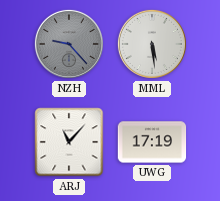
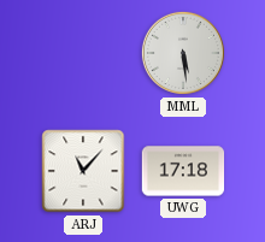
NZH: 9:23 -> none
UWG: 17:19 -> 17:18
